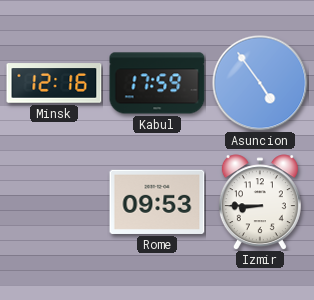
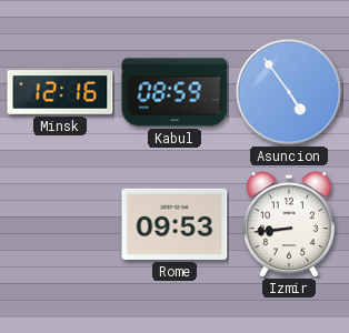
Kabul: 17:59 -> 08:59
Izmir: 8:45 -> 8:44
